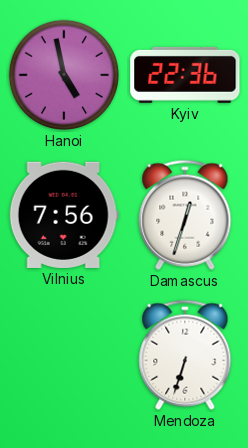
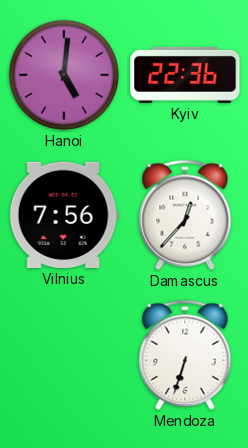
Hanoi: 4:58 -> 5:01
Damascus: 12:33 -> 12:37
